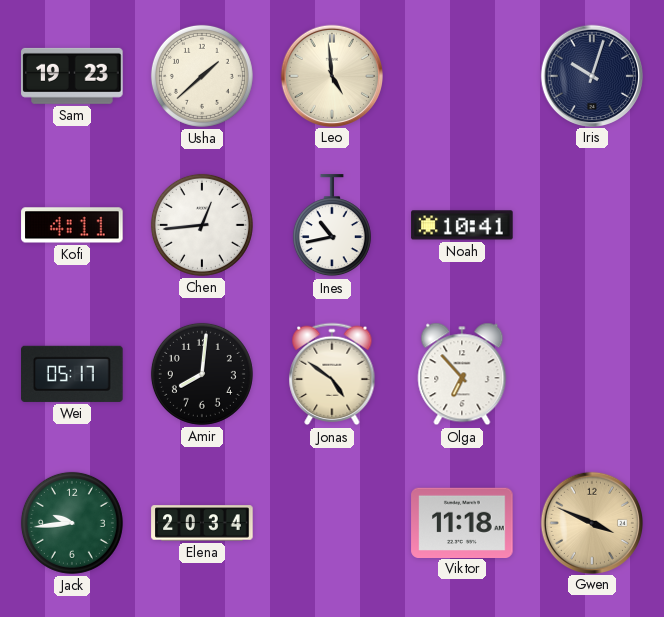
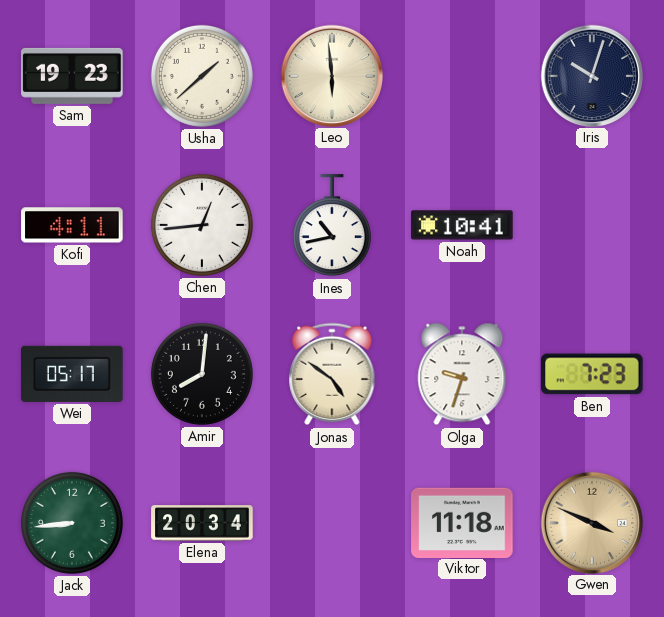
Leo: 4:59 -> 5:59
Olga: 6:53 -> 9:33
Ben: none -> 7:23
Jack: 9:44 -> 8:44
